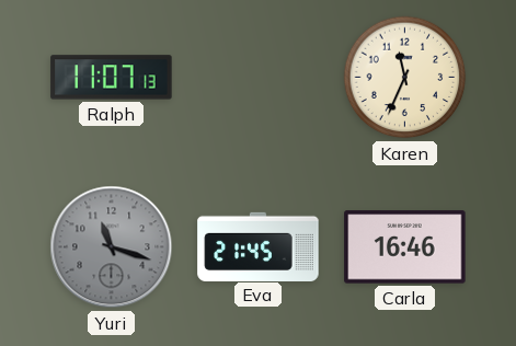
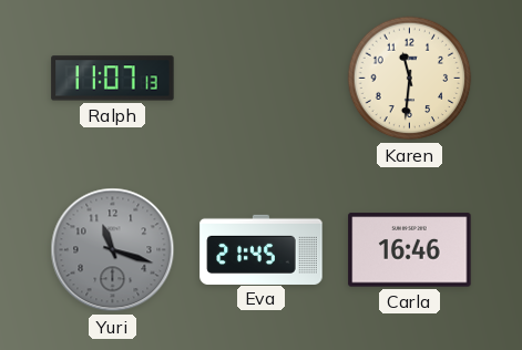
Karen: 11:34 -> 11:31
